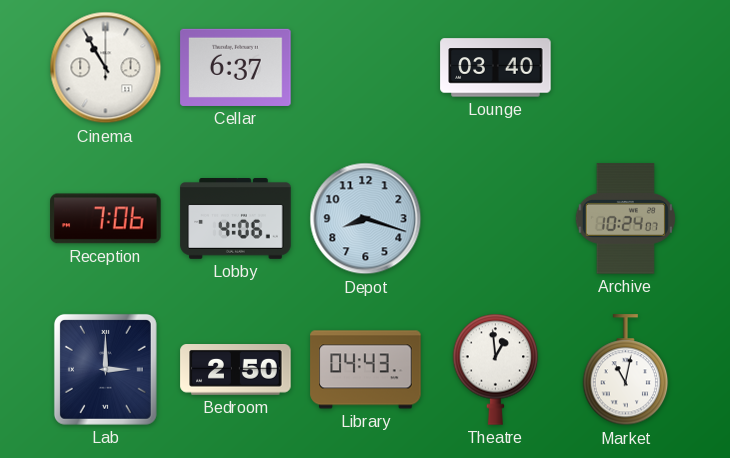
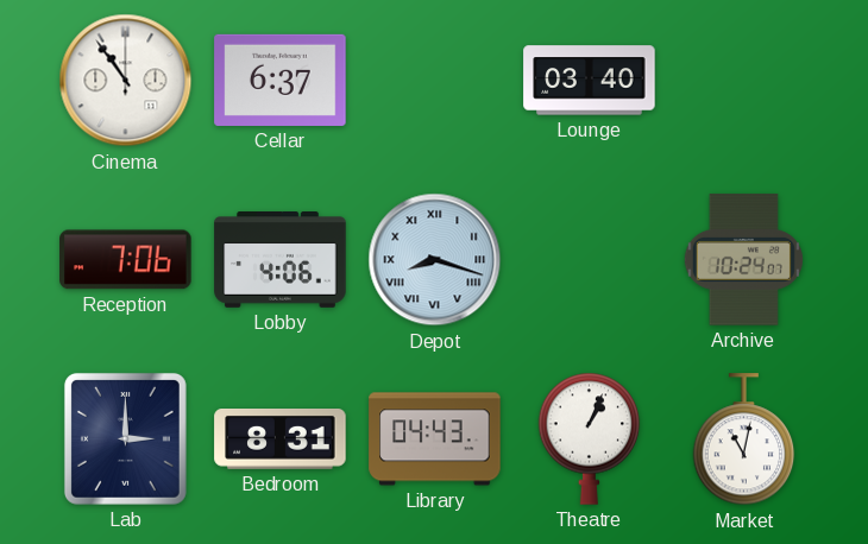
Cinema: 10:55 -> 10:54
Depot numerals: Arabic -> Roman
Bedroom: 2:50 -> 8:31
Theatre: 12:59 -> 1:04
